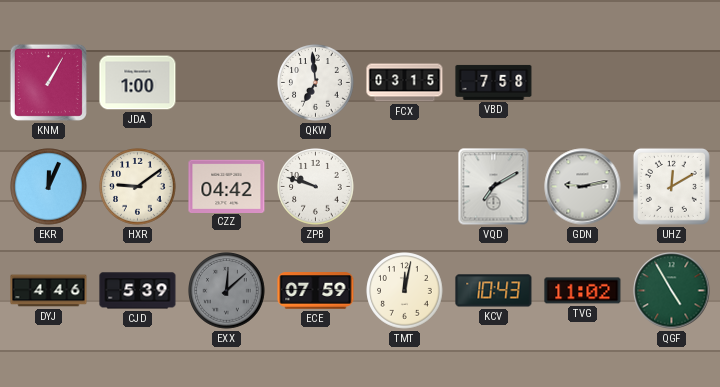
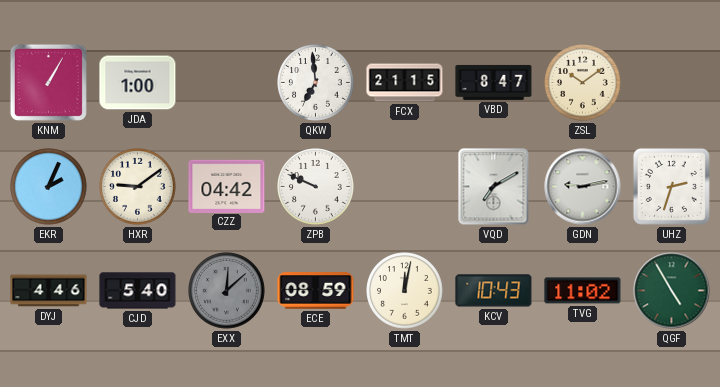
FCX: 03:15 -> 21:15
VBD: 7:58 -> 8:47
ZSL: none -> 10:09
EKR: 12:04 -> 2:04
ZPB: 9:48 -> 9:49
UHZ: 12:10 -> 2:33
CJD: 5:39 -> 5:40
ECE: 07:59 -> 08:59
